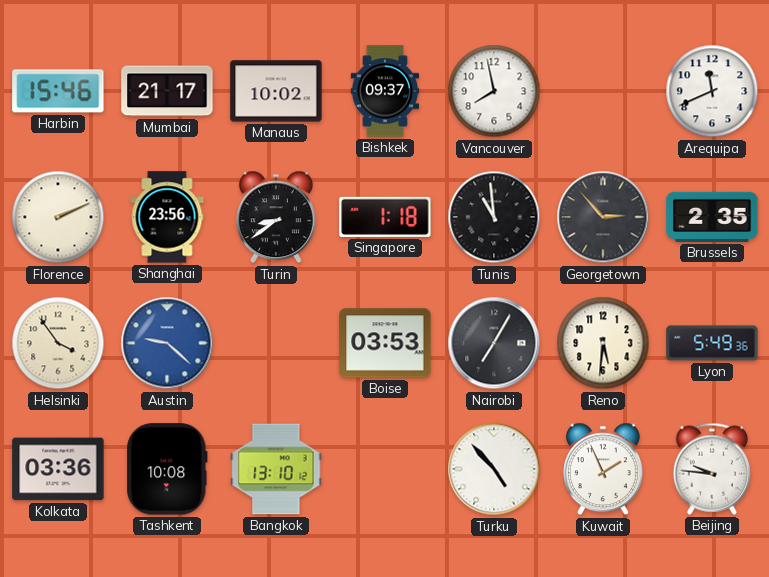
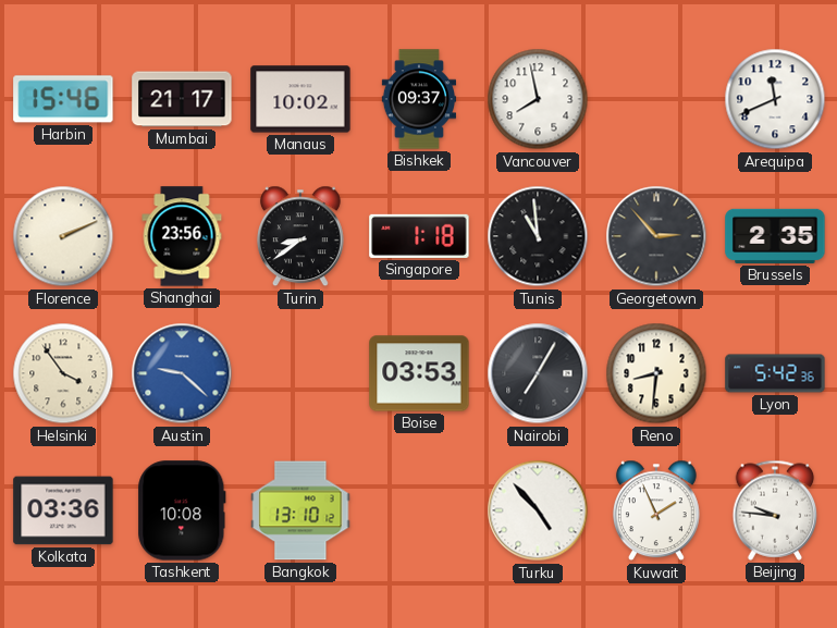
Reno: 5:31 -> 8:31
Lyon: 5:49 -> 5:42
